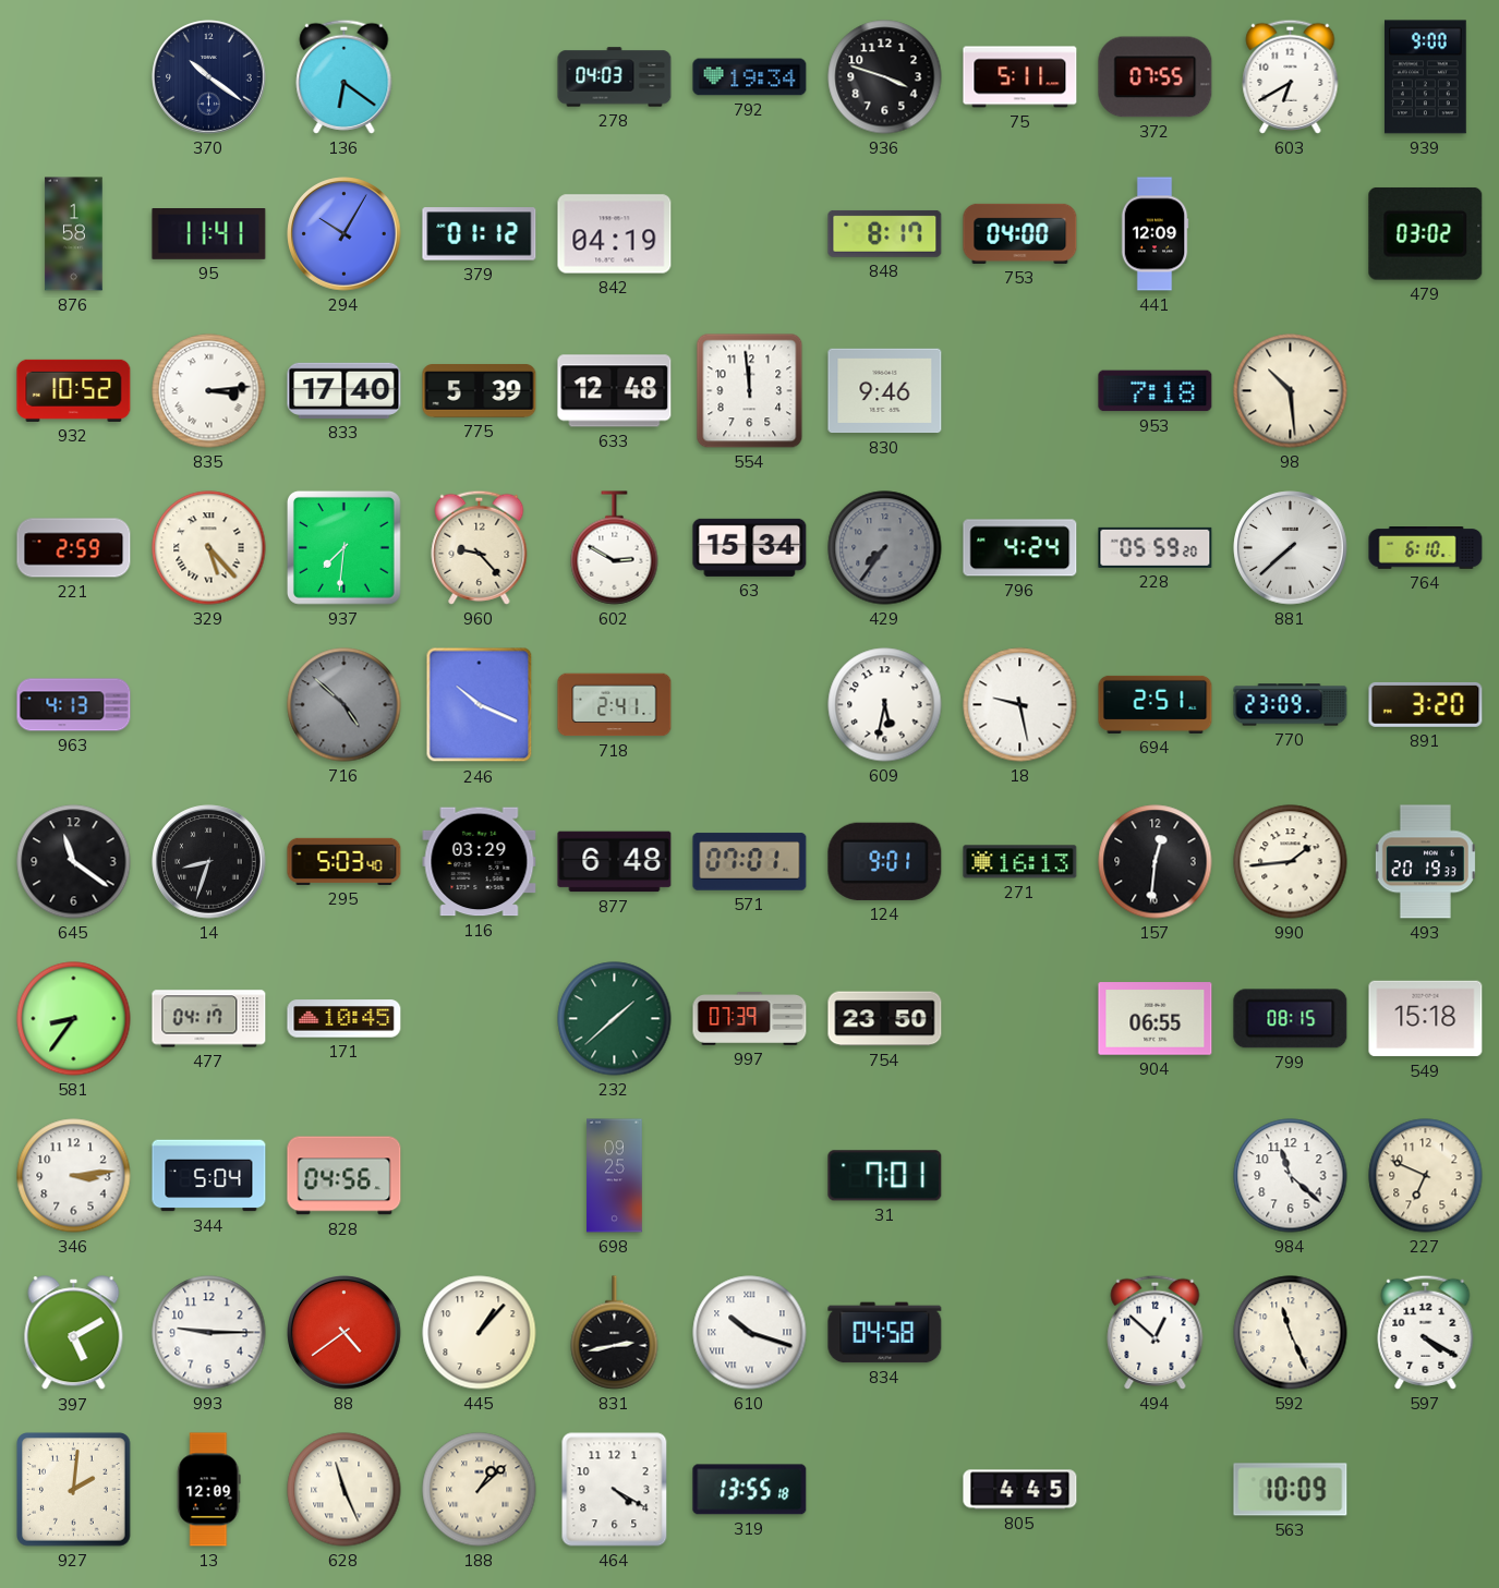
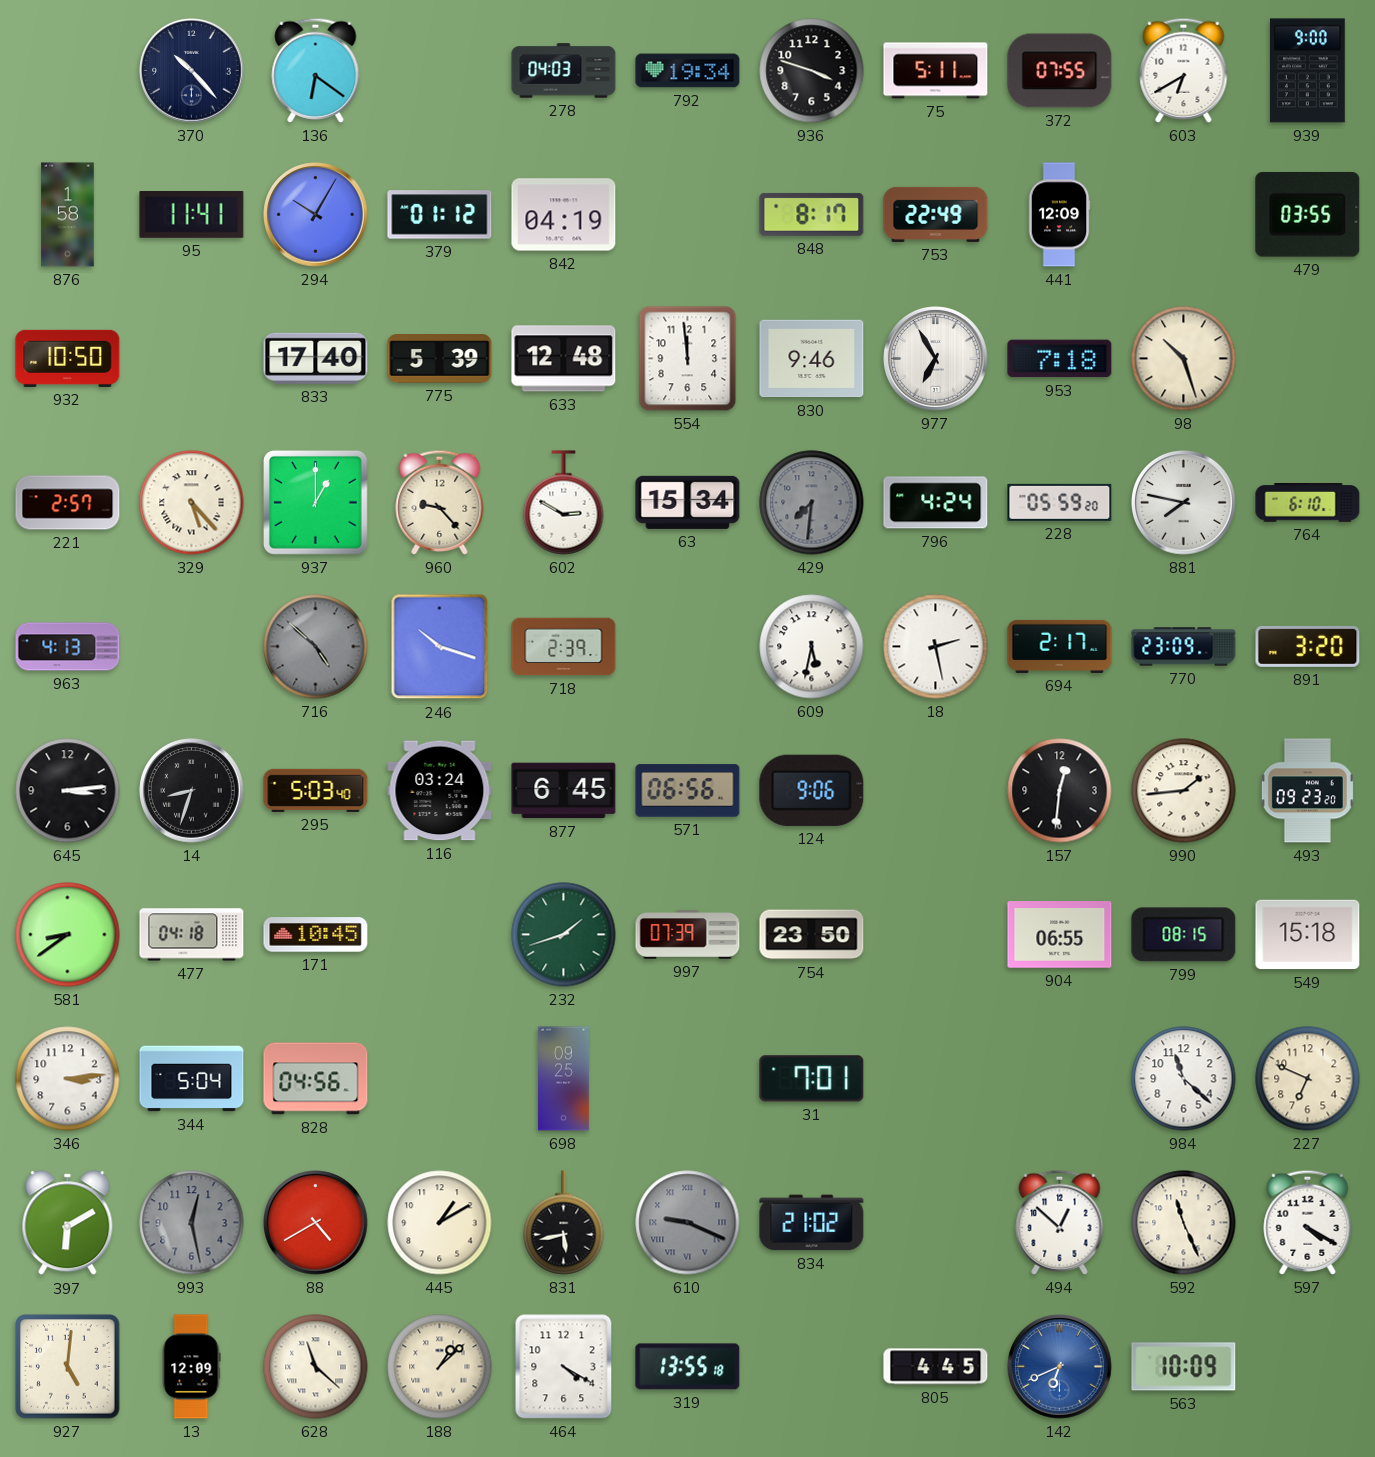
370: 10:21 -> 10:23
753: 04:00 -> 22:49
479: 03:02 -> 03:55
932: 10:52 -> 10:50
835: 3:14 -> none
977: none -> 6:55
98: 10:29 -> 10:27
221: 2:59 -> 2:57
937: 7:31 -> 1:00
429: 7:36 -> 7:31
881: 7:38 -> 7:47
246: 10:19 -> 10:18
718: 2:41 -> 2:39
18: 9:28 -> 2:28
694: 2:51 -> 2:17
645: 11:21 -> 3:14
116: 03:29 -> 03:24
877: 6:48 -> 6:45
571: 07:01 -> 06:56
124: 9:01 -> 9:06
271: 16:13 -> none
493: 20:19 -> 09:23
581: 8:36 -> 8:39
477: 04:17 -> 04:18
232: 1:38 -> 1:42
397: 5:10 -> 6:10
993: 9:15 -> 12:28
993 dial: white -> grey
88: 4:39 -> 4:40
445: 1:07 -> 1:10
831: 2:43 -> 5:43
610: 10:18 -> 9:19
610 dial: white -> grey
834: 04:58 -> 21:02
927: 2:01 -> 5:01
628: 11:26 -> 11:22
142: none -> 6:41
